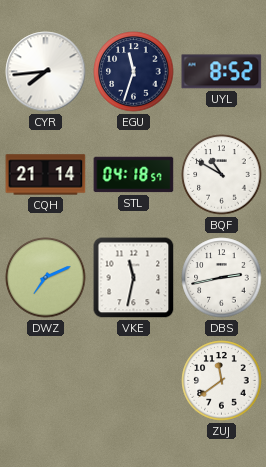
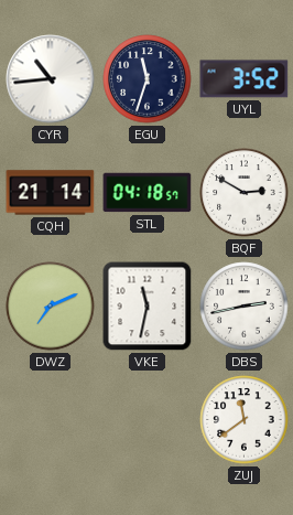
CYR: 7:44 -> 10:44
UYL: 8:52 -> 3:52
BQF: 10:50 -> 2:50
